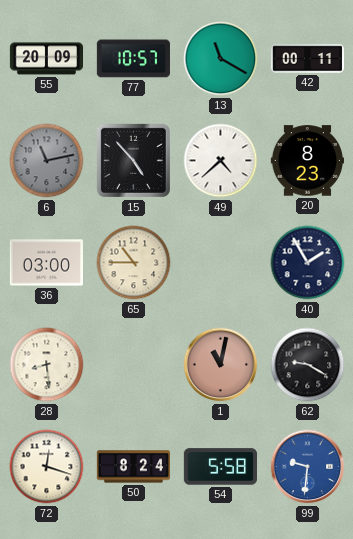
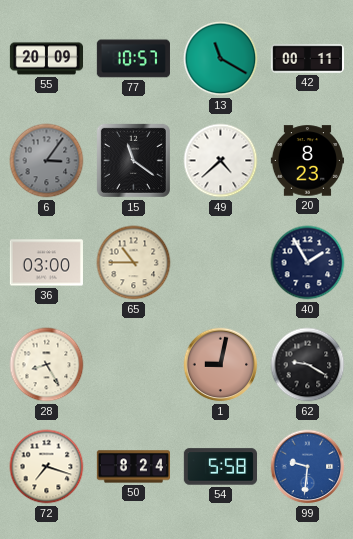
6: 11:13 -> 3:06
15: 4:53 -> 11:21
28: 8:29 -> 8:25
1: 11:02 -> 9:02
72: 12:18 -> 7:18
